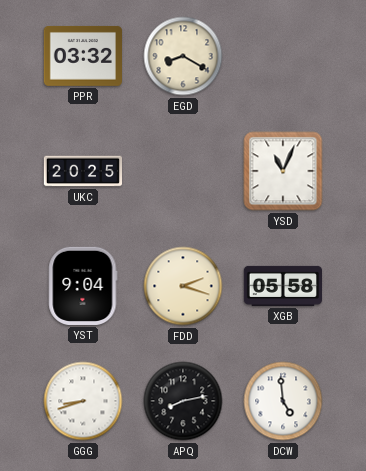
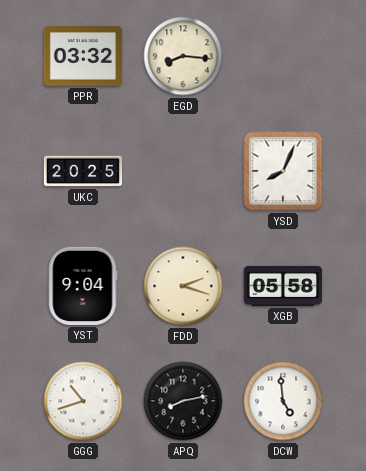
EGD: 8:20 -> 8:16
YSD: 11:04 -> 8:04
GGG: 8:42 -> 10:42
